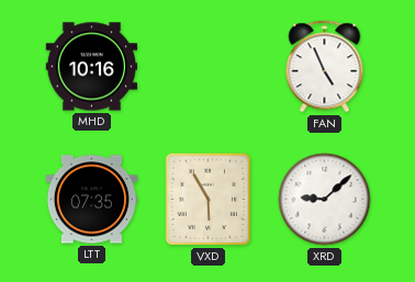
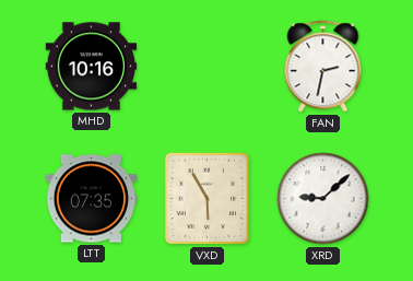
FAN: 4:56 -> 2:32
